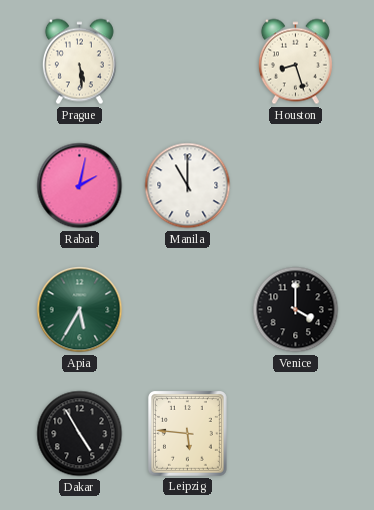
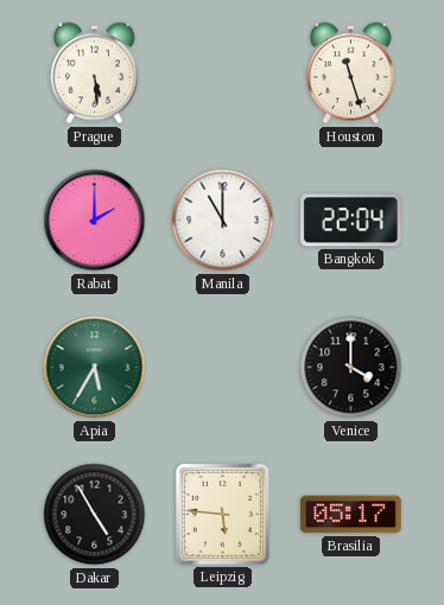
Houston: 8:27 -> 11:27
Rabat: 2:02 -> 2:00
Bangkok: none -> 22:04
Brasilia: none -> 05:17
